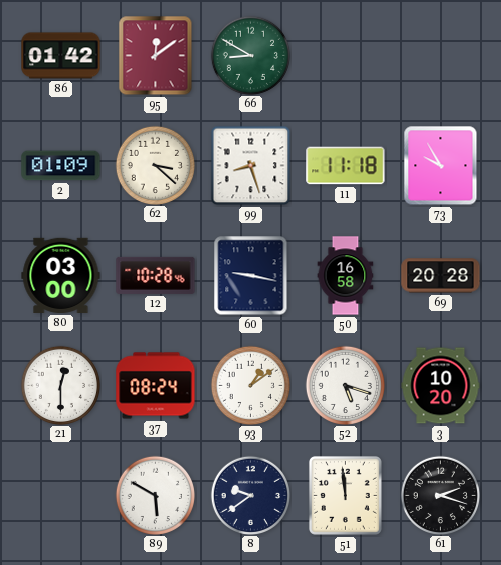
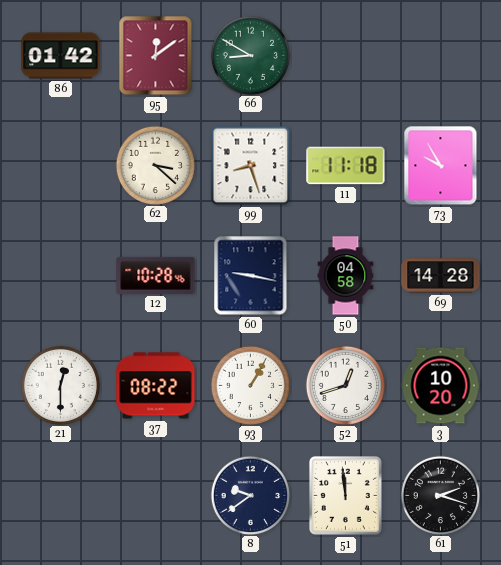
2: 01:09 -> none
80: 03:00 -> none
50: 16:58 -> 04:58
69: 20:28 -> 14:28
37: 08:24 -> 08:22
93: 1:09 -> 1:05
52: 5:18 -> 12:42
89: 5:50 -> none
